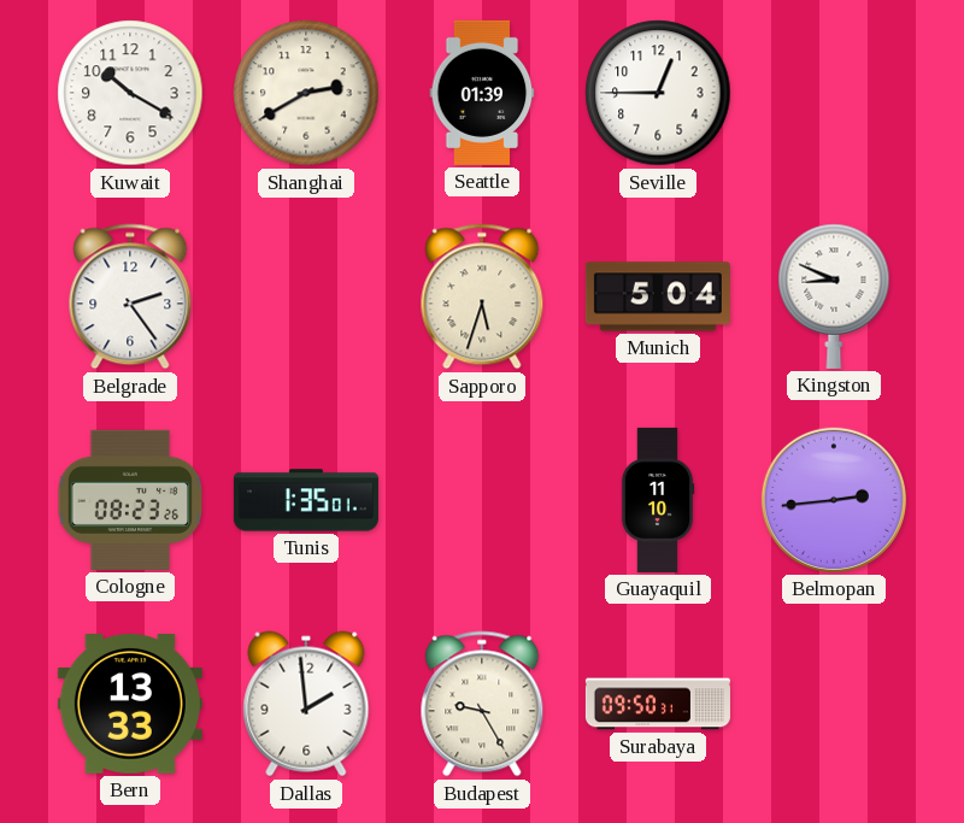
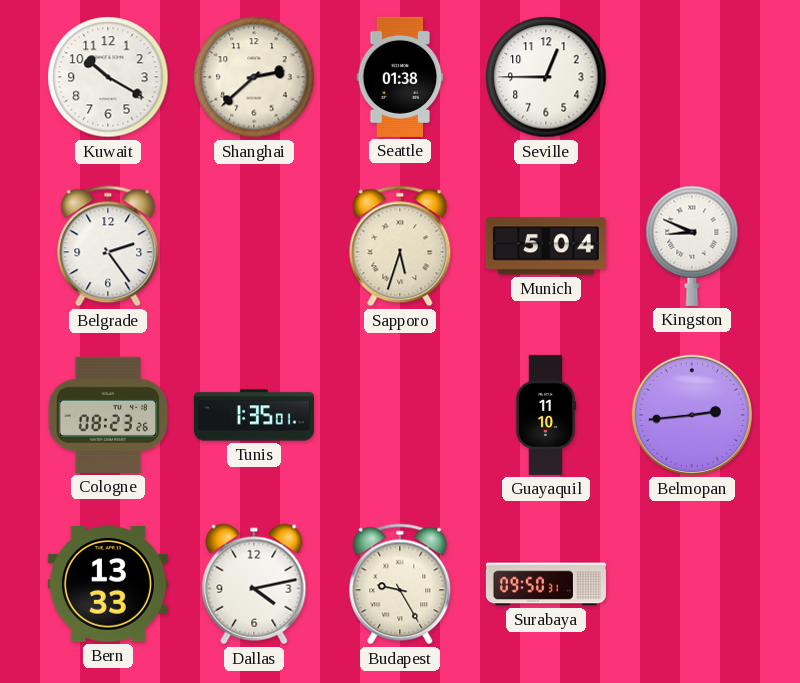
Shanghai: 2:40 -> 2:38
Seattle: 01:39 -> 01:38
Dallas: 1:59 -> 4:13
